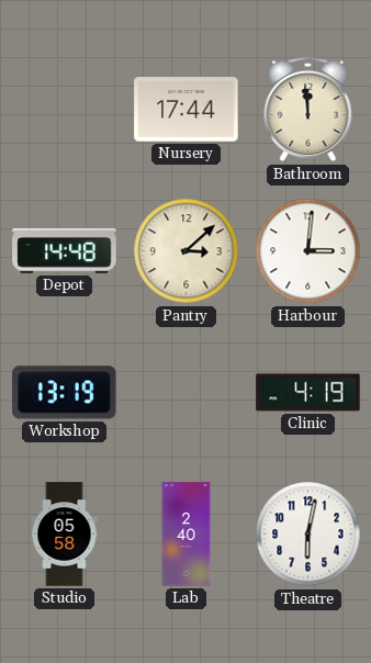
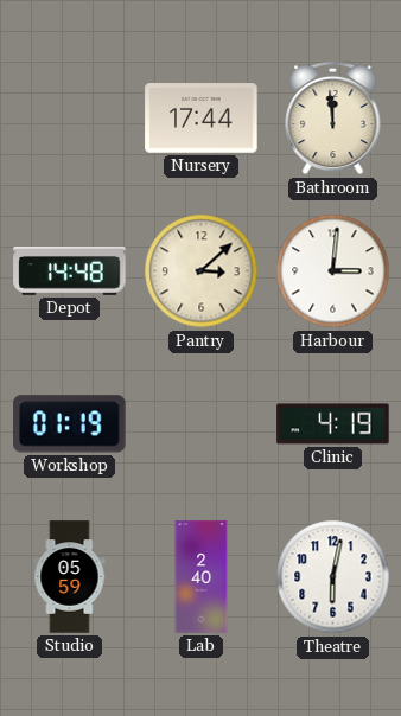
Workshop: 13:19 -> 01:19
Studio: 05:58 -> 05:59
